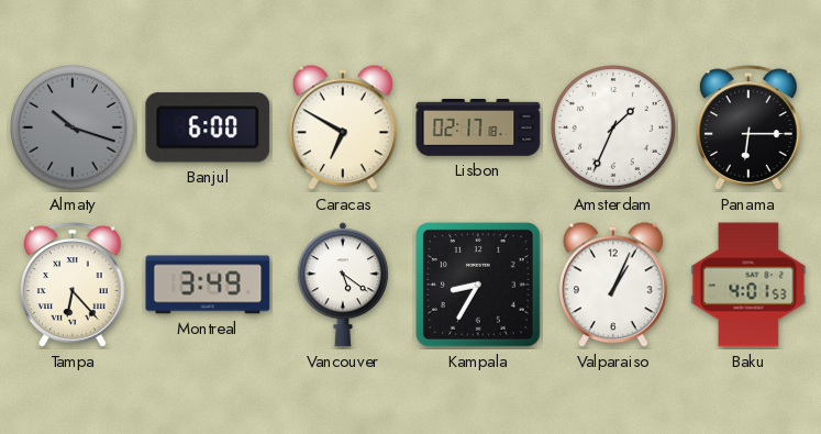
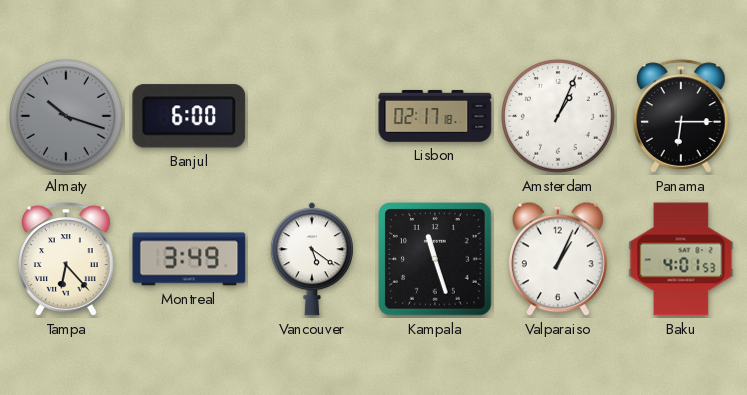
Caracas: 6:50 -> none
Amsterdam: 1:34 -> 1:04
Kampala: 8:35 -> 11:27
